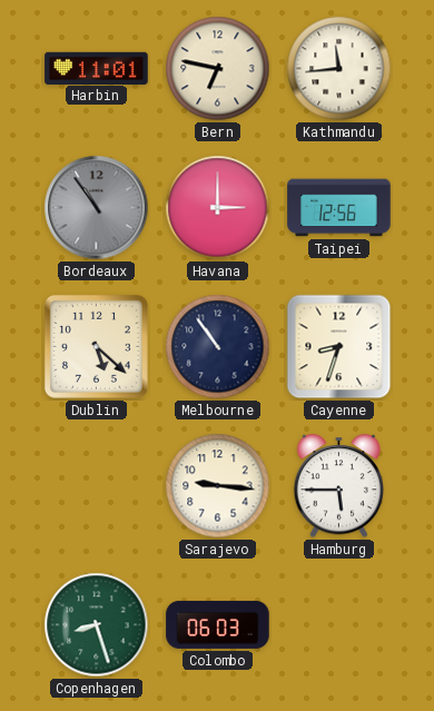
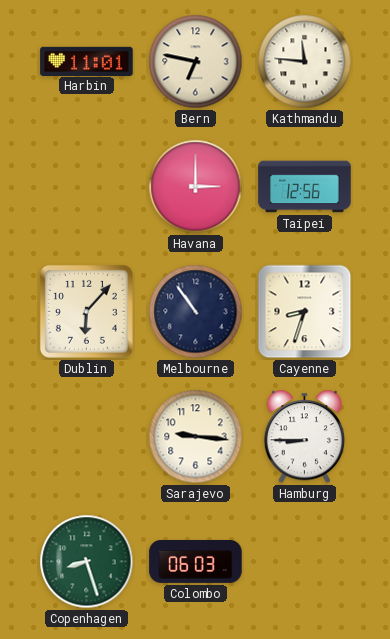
Kathmandu: 11:44 -> 11:46
Bordeaux: 10:54 -> none
Dublin: 5:22 -> 6:07
Hamburg: 5:45 -> 8:45
